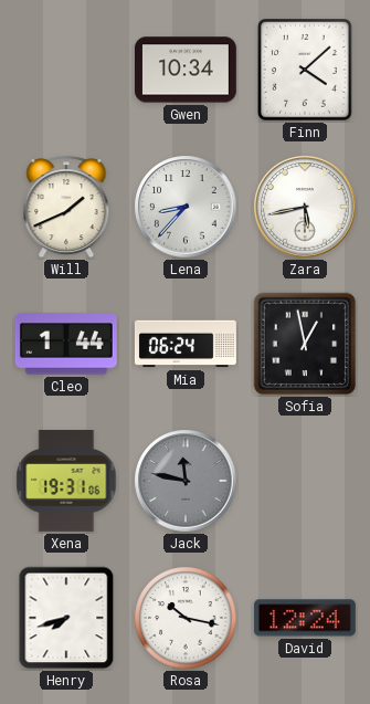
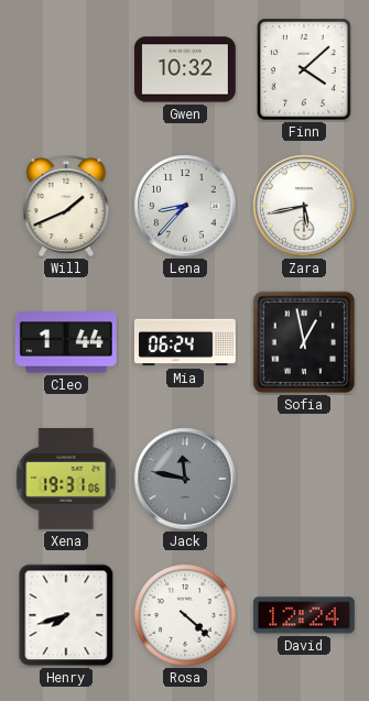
Gwen: 10:34 -> 10:32
Rosa: 10:17 -> 4:22
